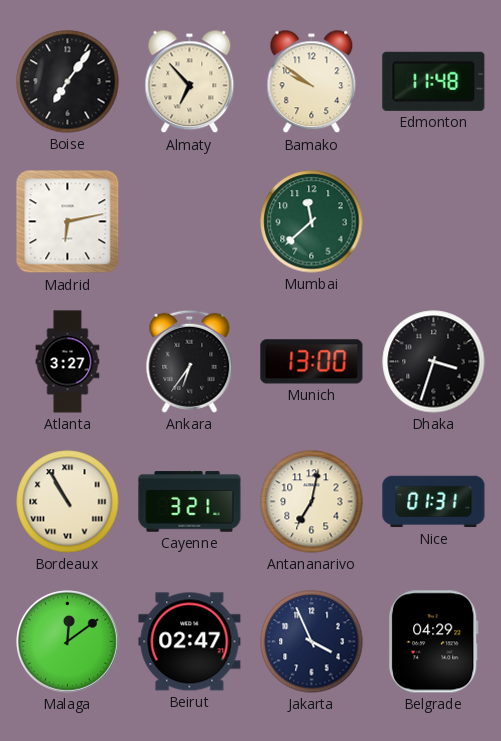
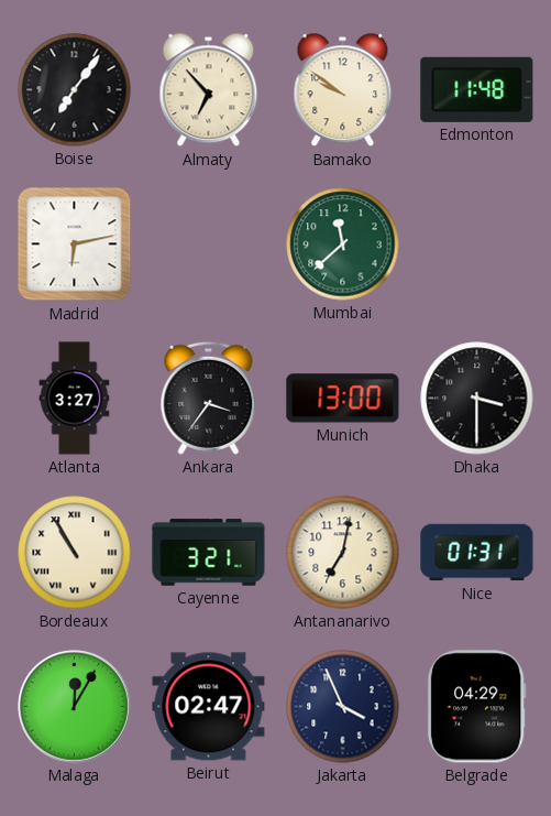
Ankara: 6:36 -> 3:36
Dhaka: 3:33 -> 3:30
Malaga: 12:09 -> 12:05
